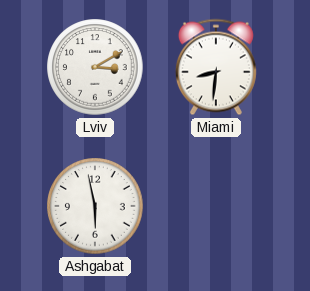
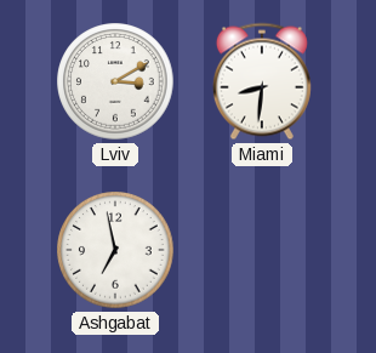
Ashgabat: 5:58 -> 6:58
